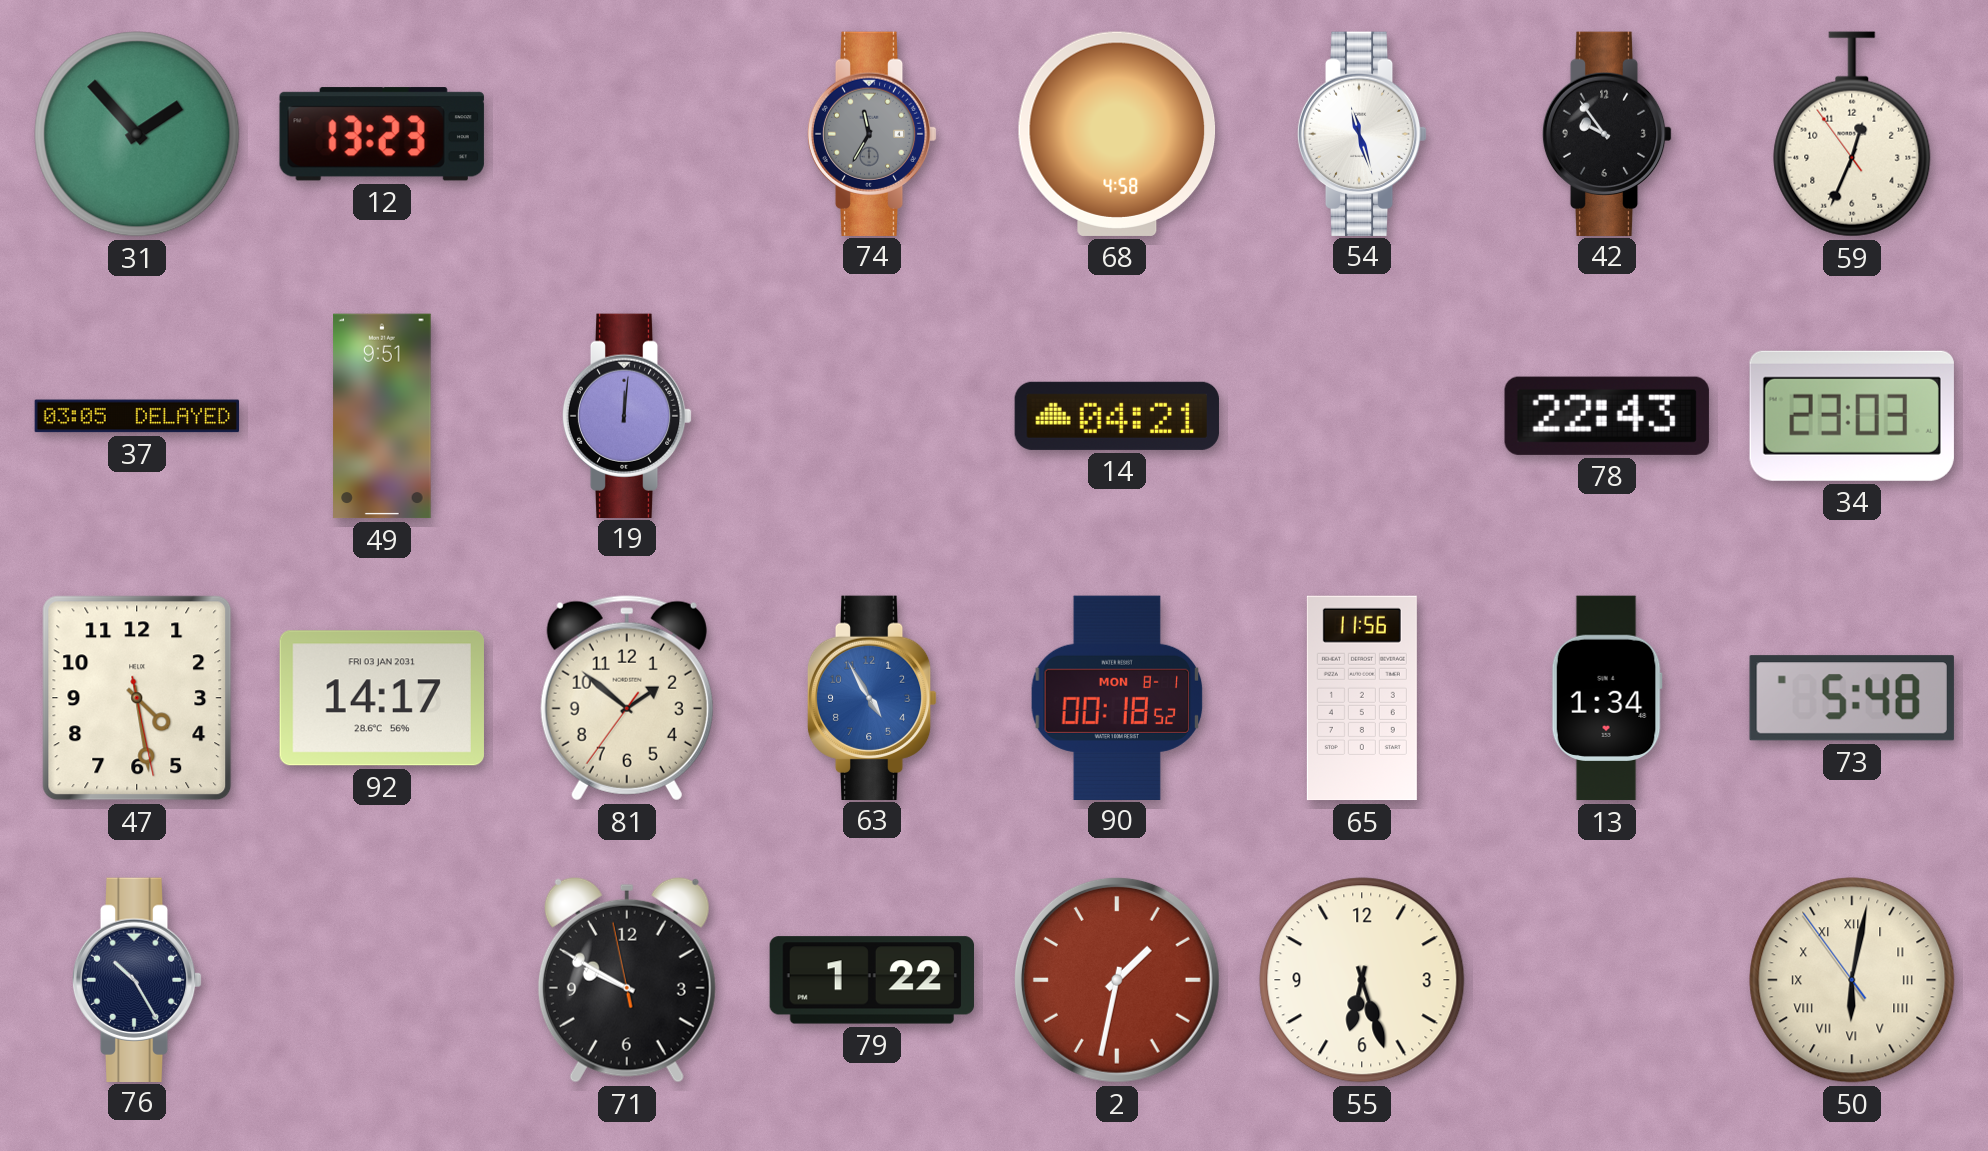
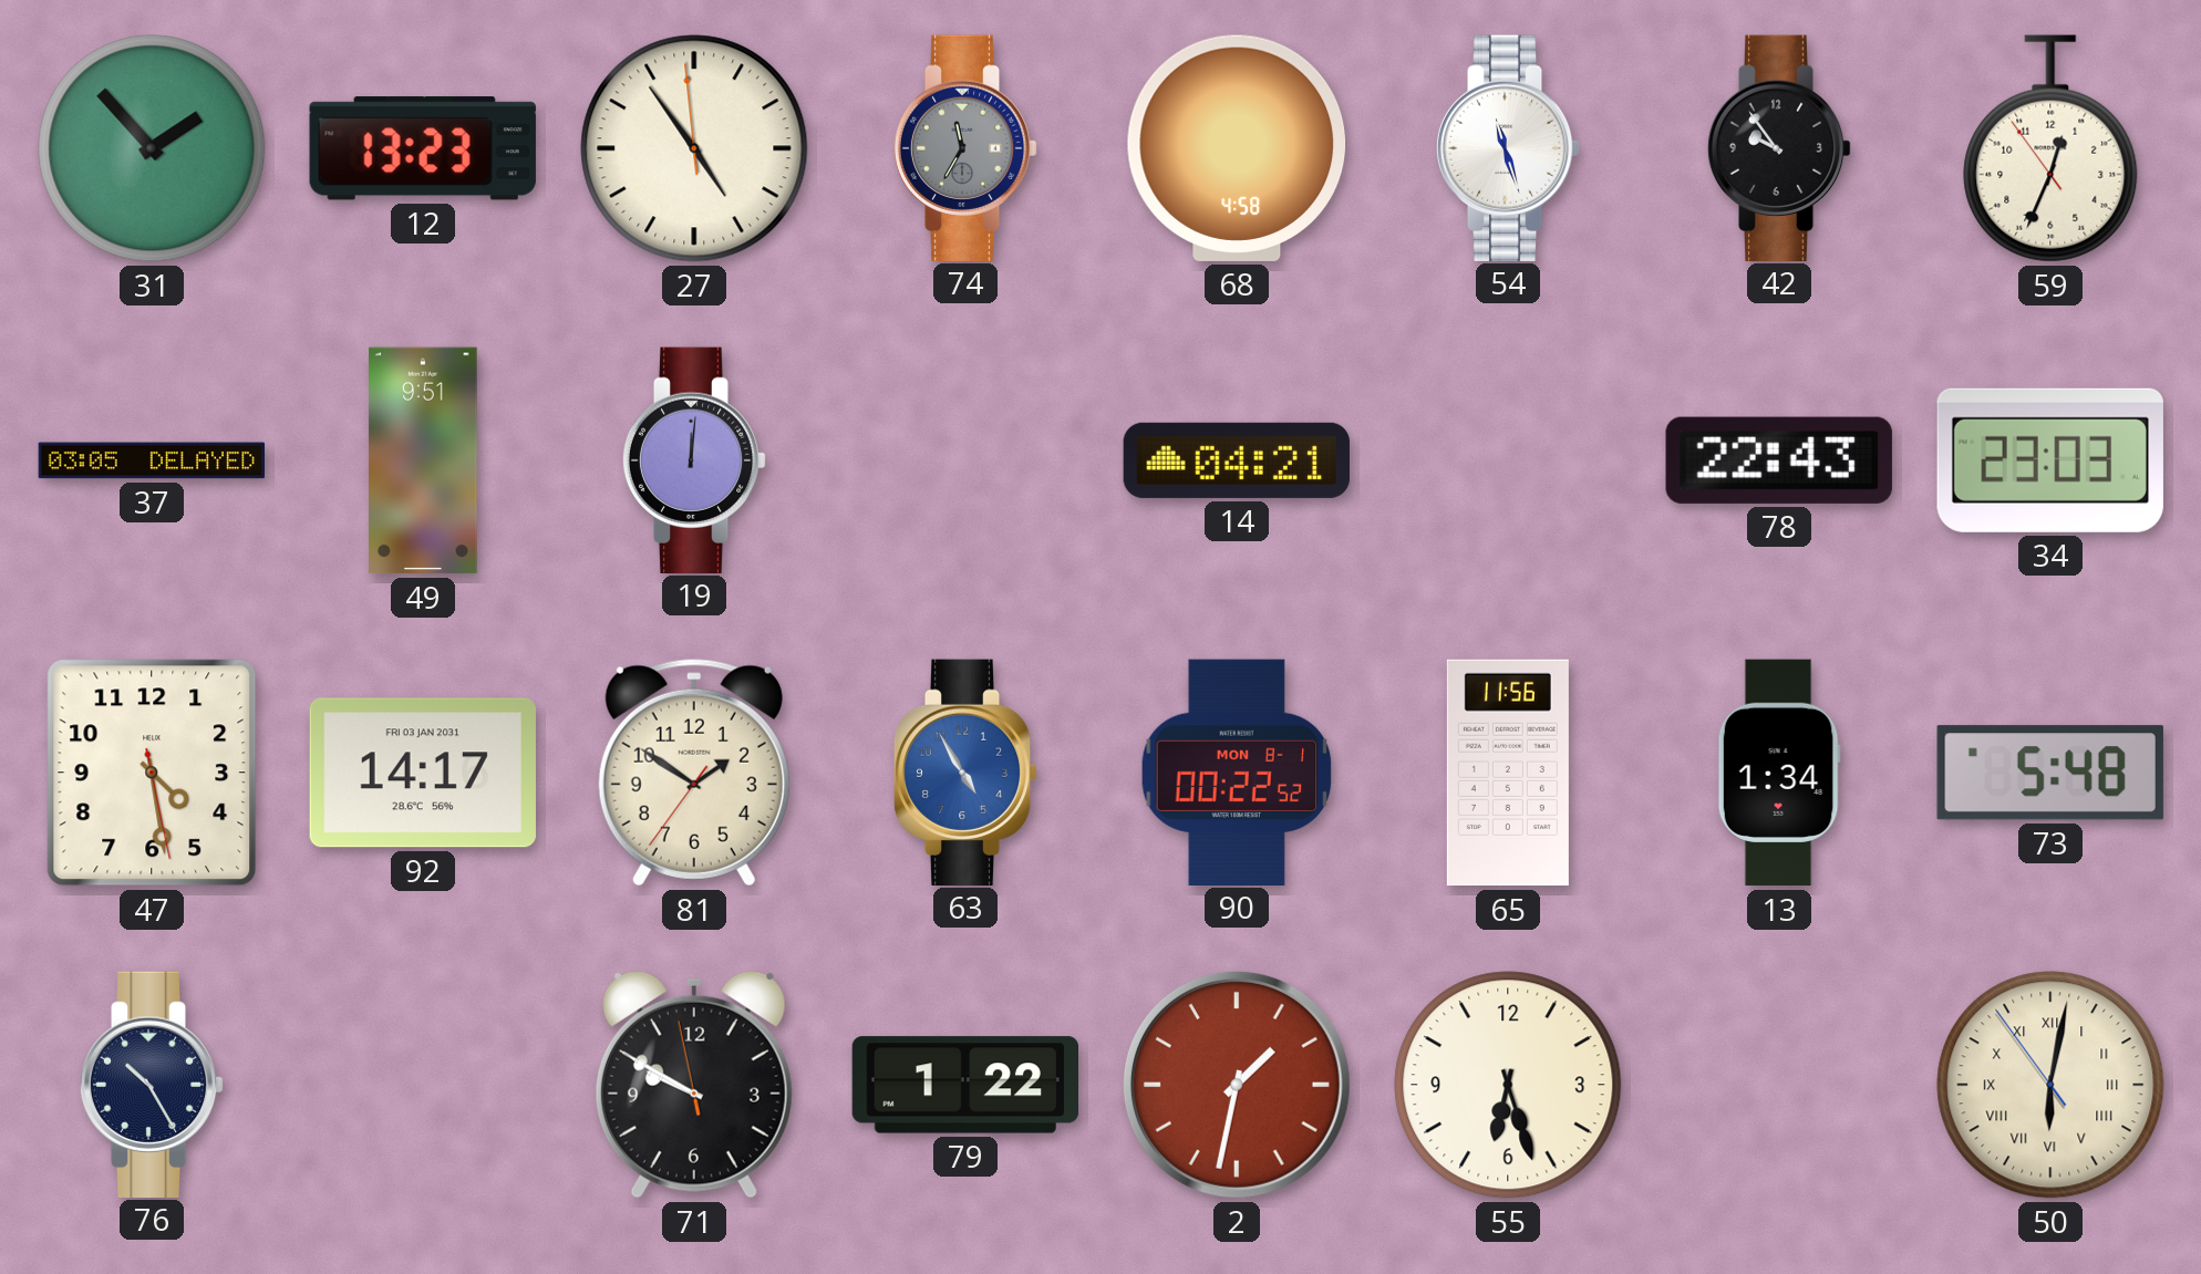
27: none -> 4:53
81: 1:51 -> 1:50
90: 00:18 -> 00:22
